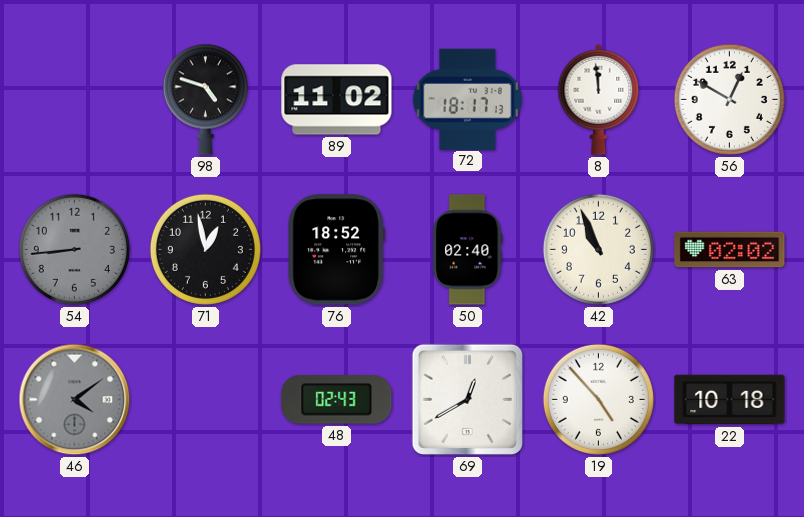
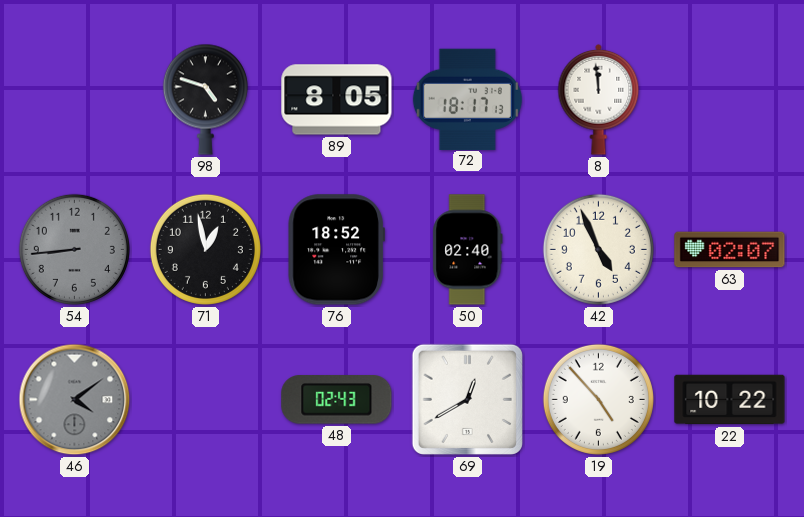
89: 11:02 -> 8:05
56: 12:50 -> none
42: 10:56 -> 4:56
63: 02:02 -> 02:07
22: 10:18 -> 10:22
